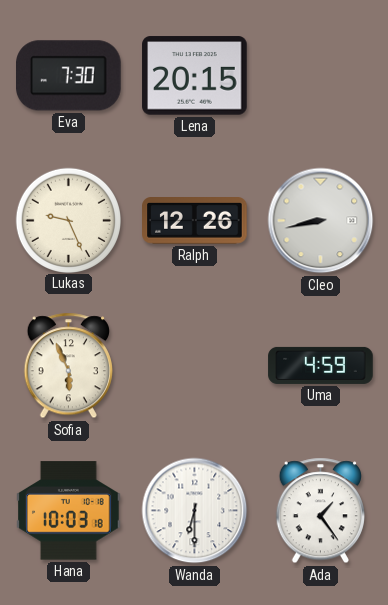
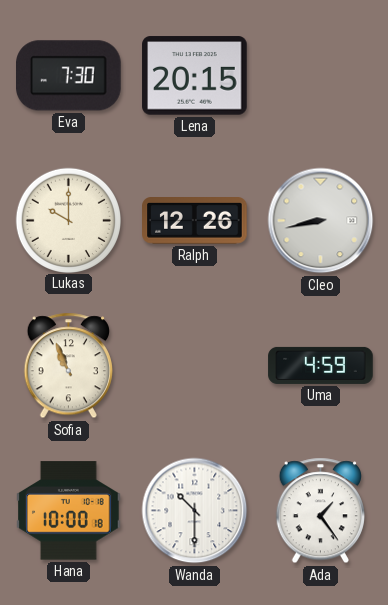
Lukas: 9:26 -> 10:00
Sofia: 5:56 -> 10:56
Hana: 10:03 -> 10:00
Wanda: 6:30 -> 10:30
